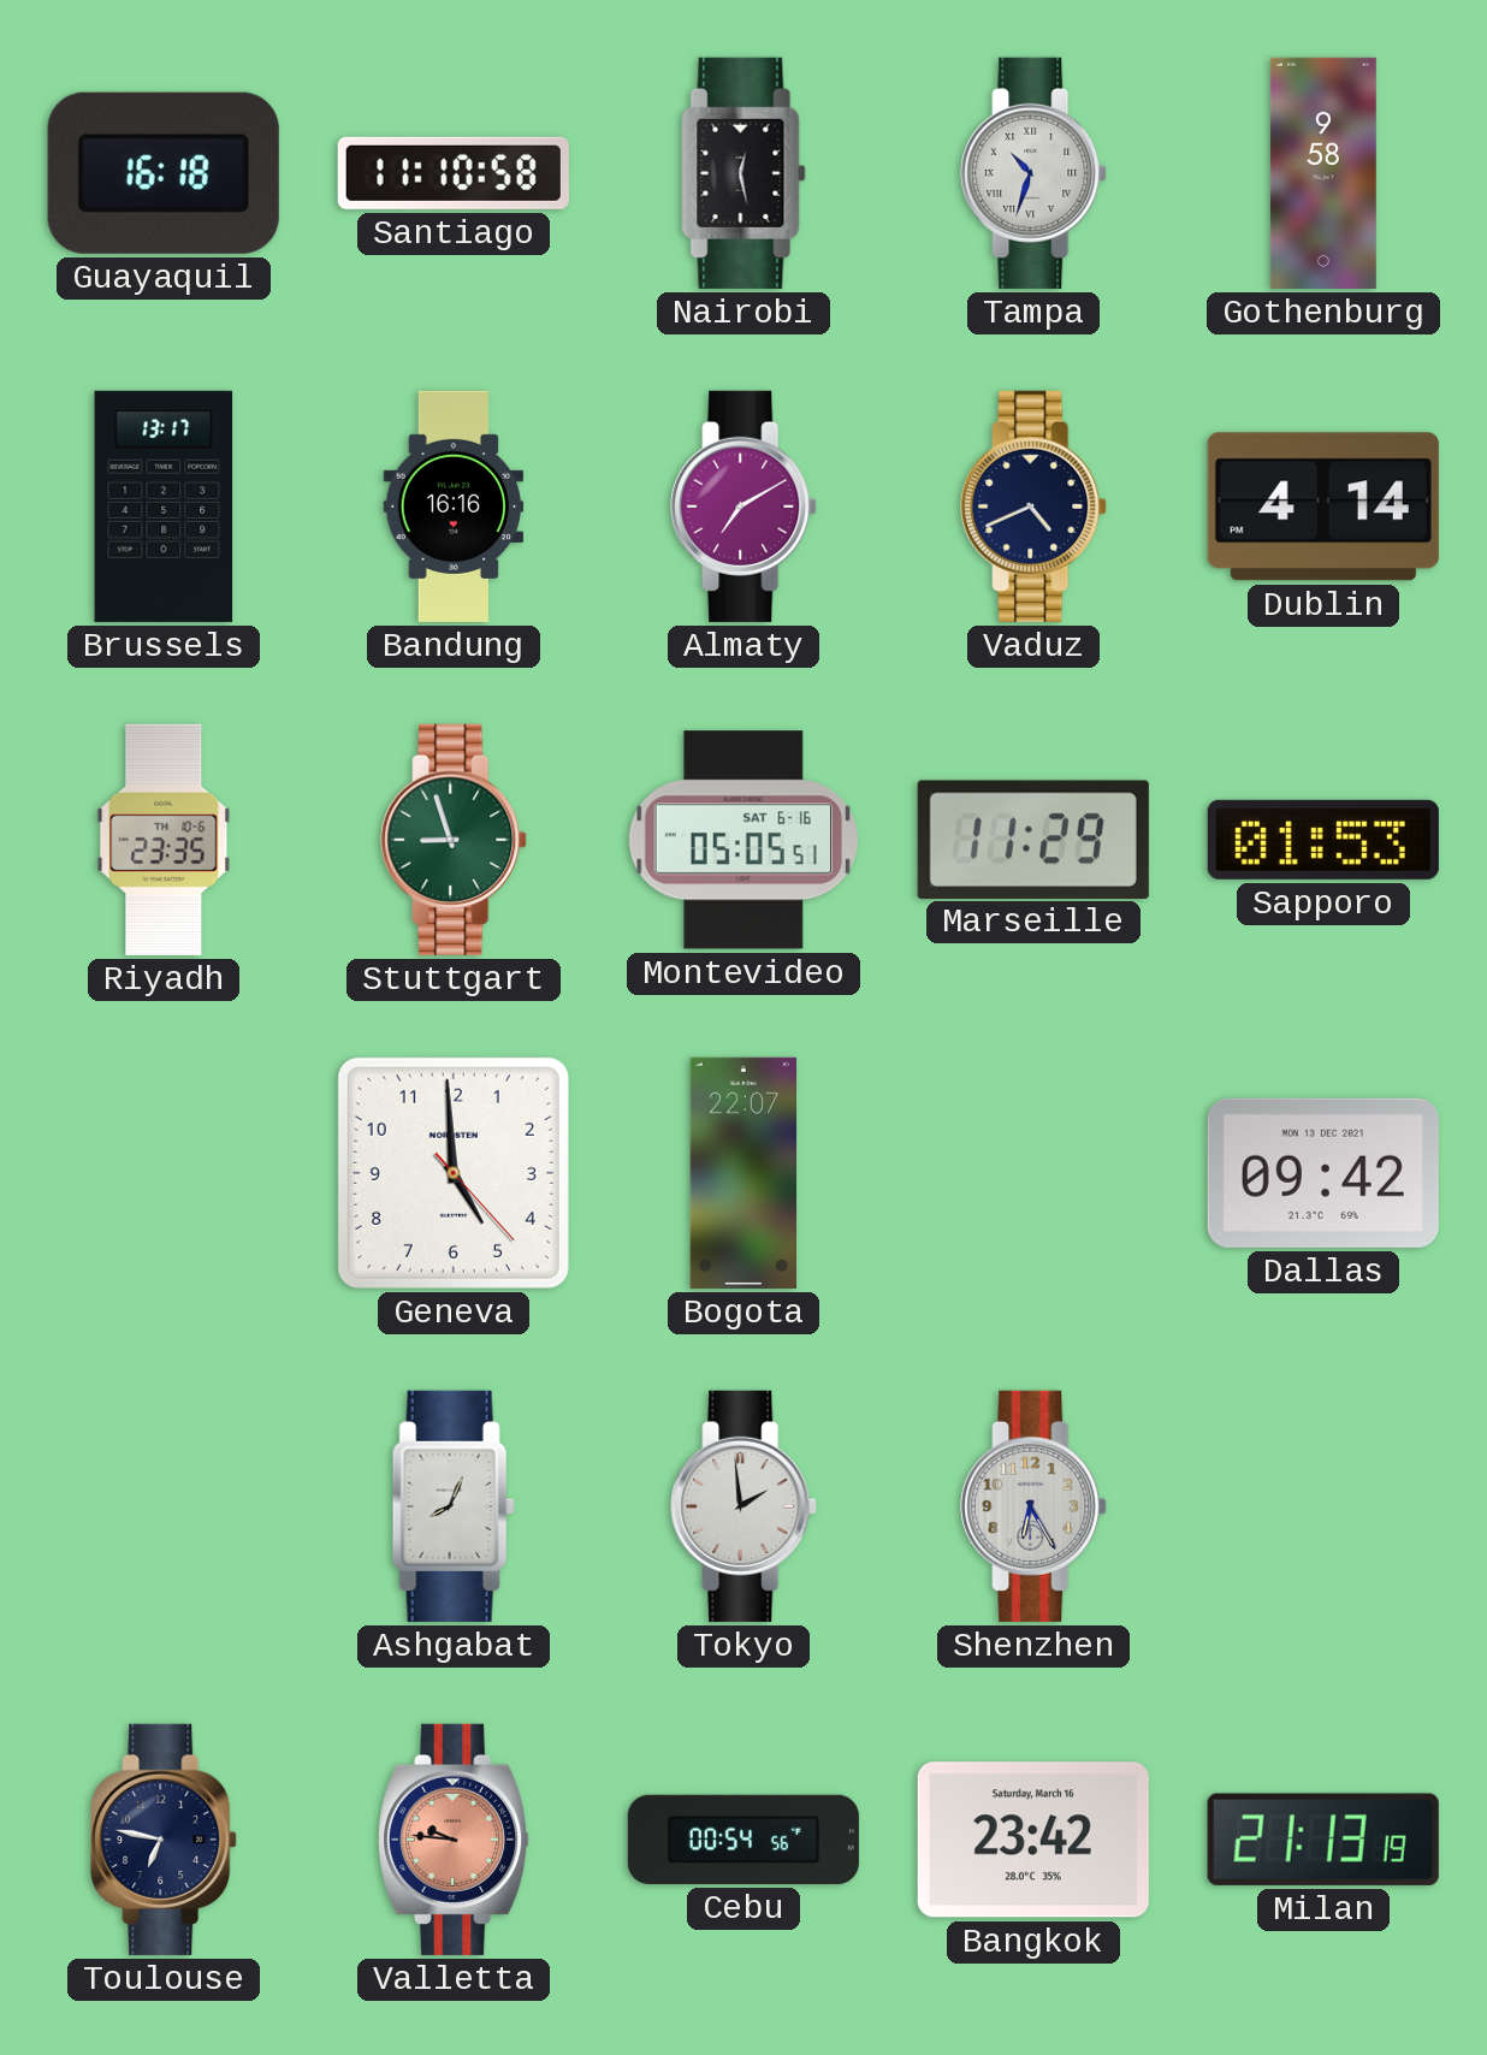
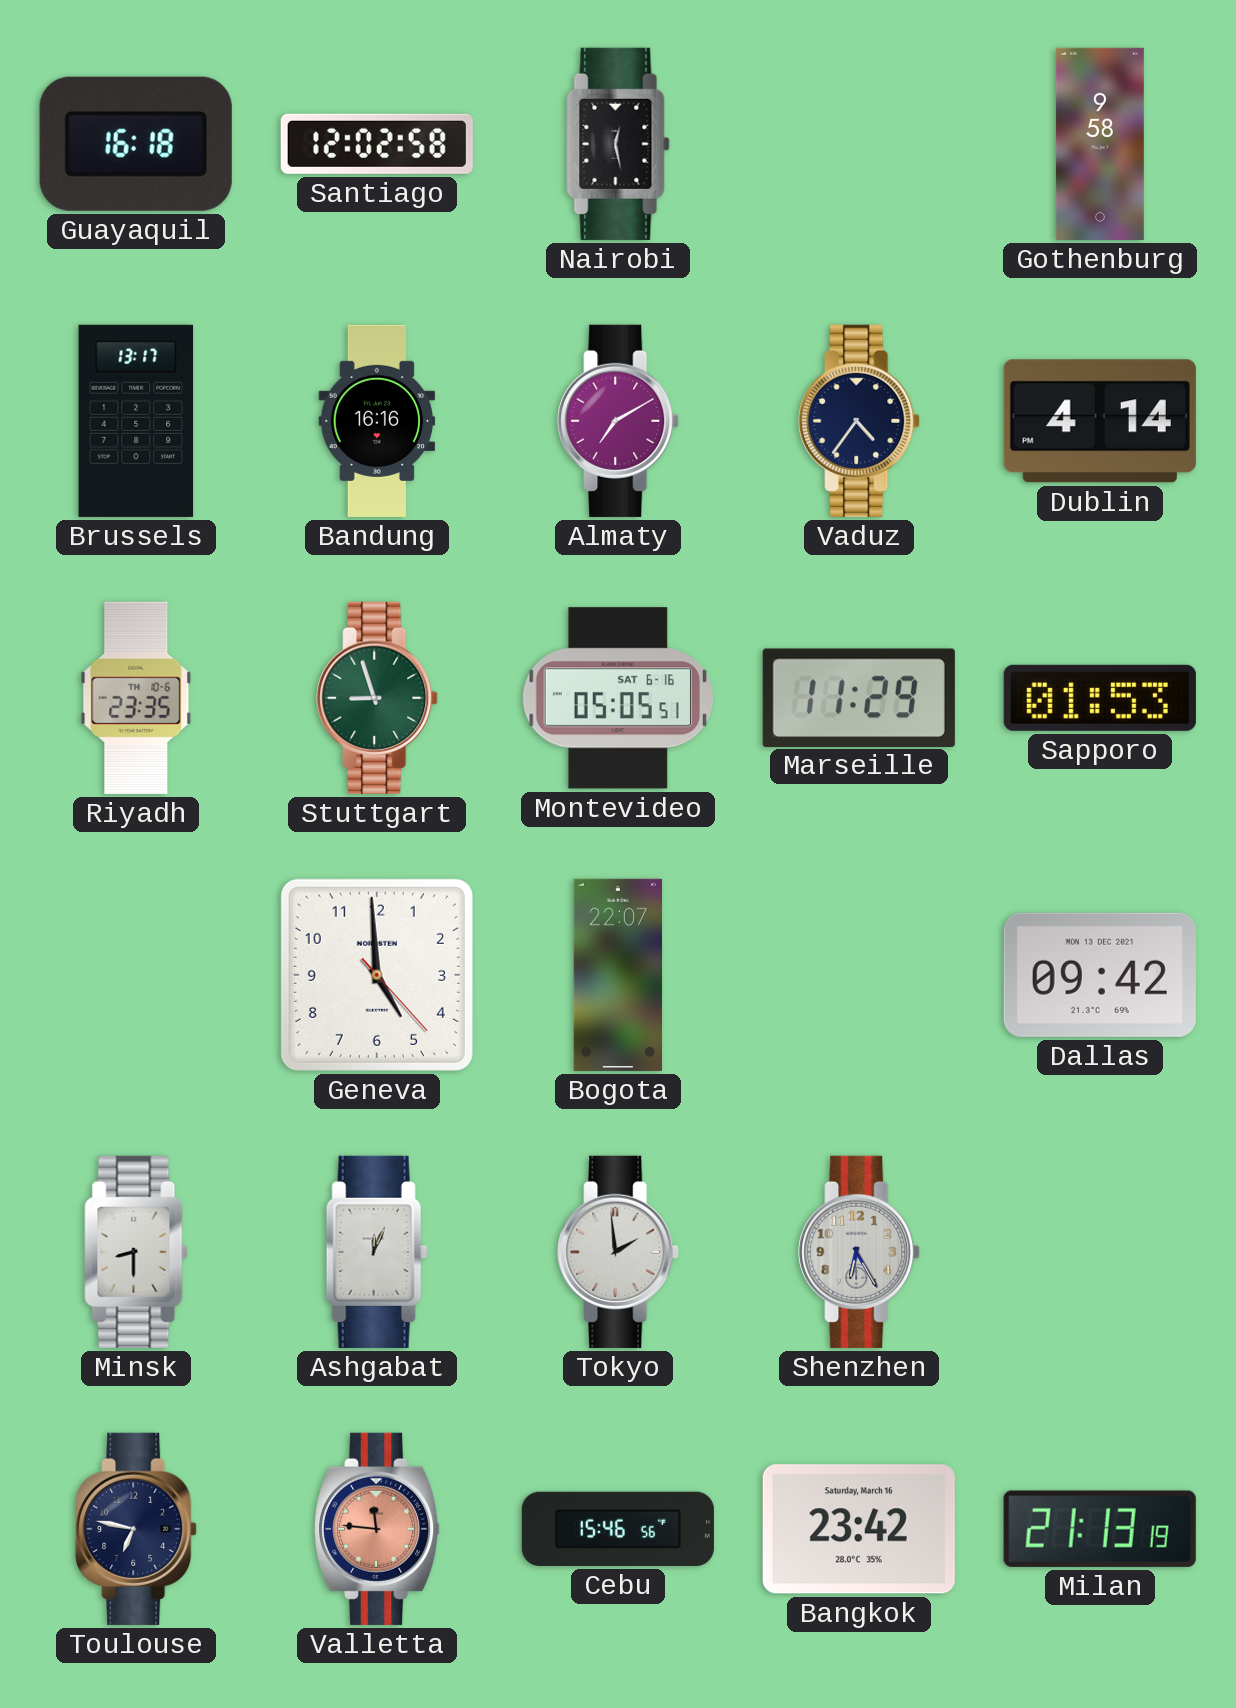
Santiago: 11:10 -> 12:02
Tampa: 10:33 -> none
Vaduz: 4:41 -> 4:36
Minsk: none -> 8:30
Ashgabat: 8:04 -> 12:04
Valletta: 9:46 -> 11:46
Cebu: 00:54 -> 15:46
